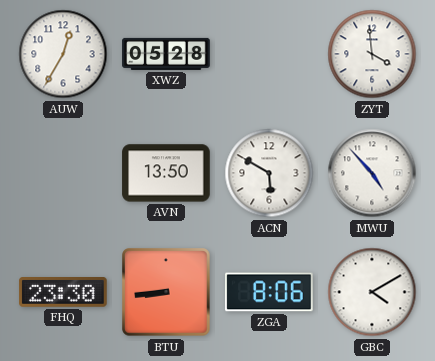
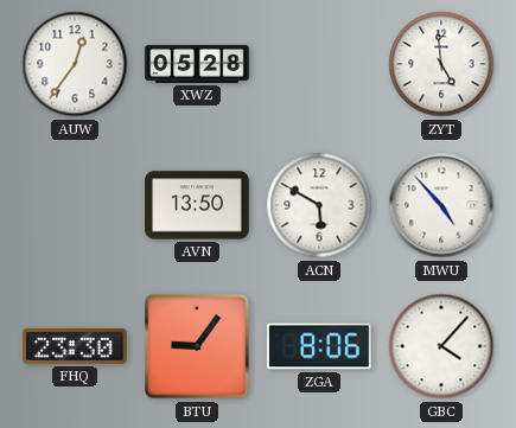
AUW: 12:35 -> 12:36
ZYT: 3:59 -> 4:59
BTU: 8:44 -> 9:06
GBC: 4:10 -> 4:07
